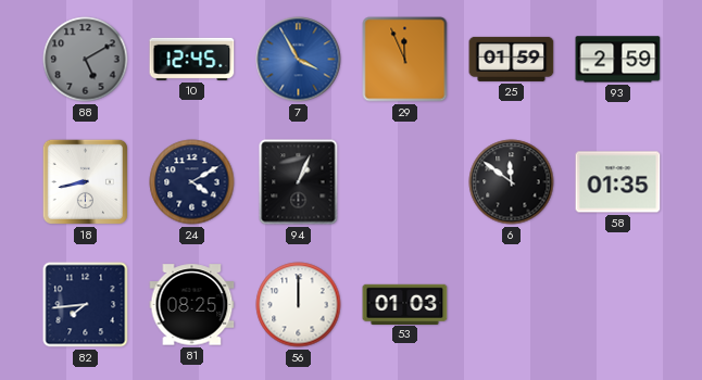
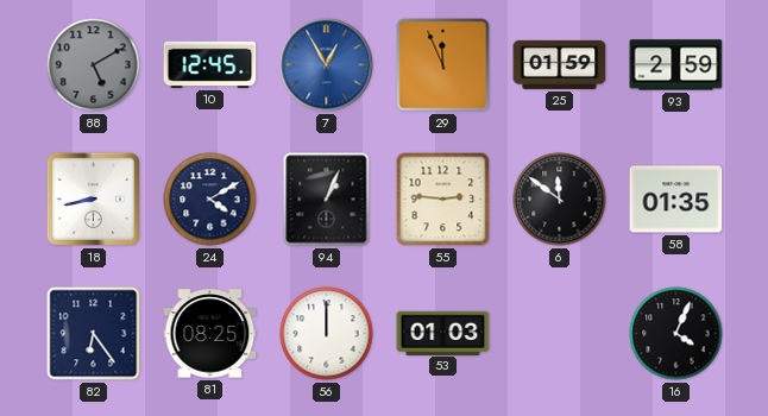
7: 3:55 -> 12:55
55: none -> 2:46
82: 7:44 -> 6:24
16: none -> 4:04
